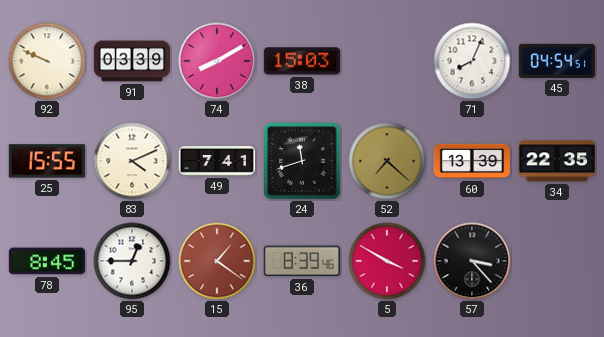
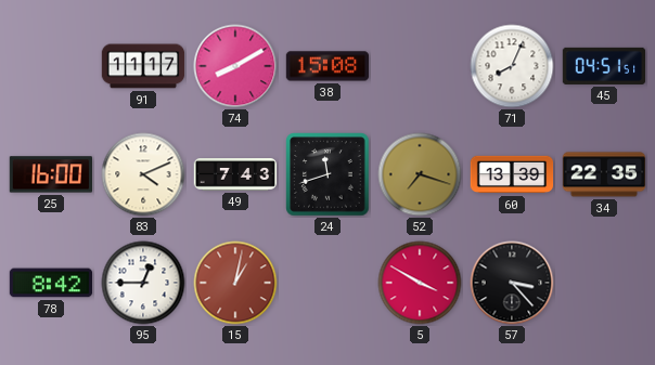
92: 9:49 -> none
91: 03:39 -> 11:17
38: 15:03 -> 15:08
45: 04:54 -> 04:51
25: 15:55 -> 16:00
49: 7:41 -> 7:43
52: 7:22 -> 7:18
78: 8:45 -> 8:42
15: 1:21 -> 1:02
36: 8:39 -> none
